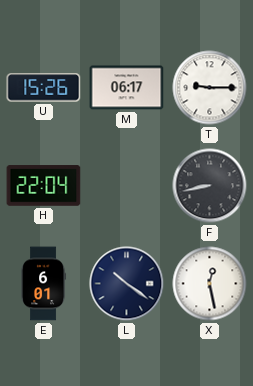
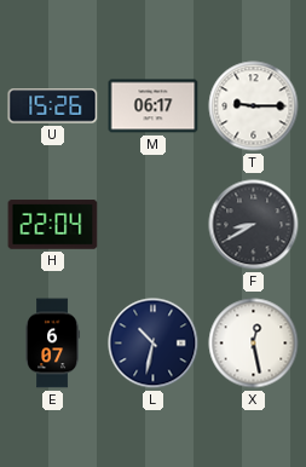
F: 8:43 -> 8:40
E: 6:01 -> 6:07
L: 10:21 -> 10:32
